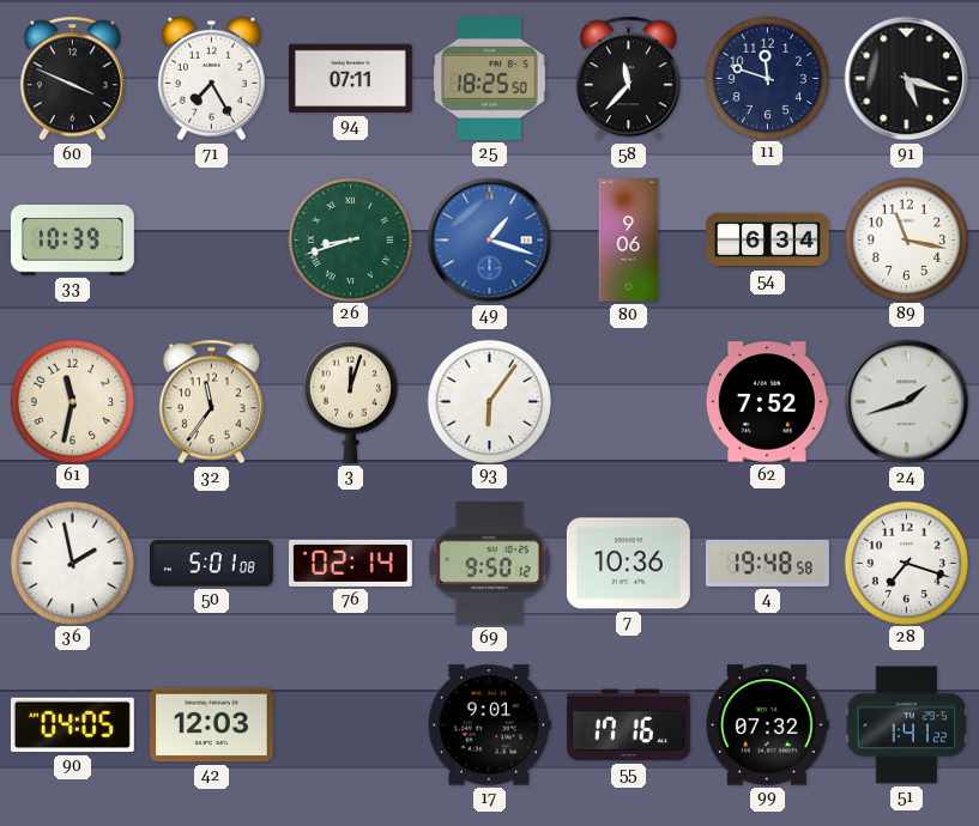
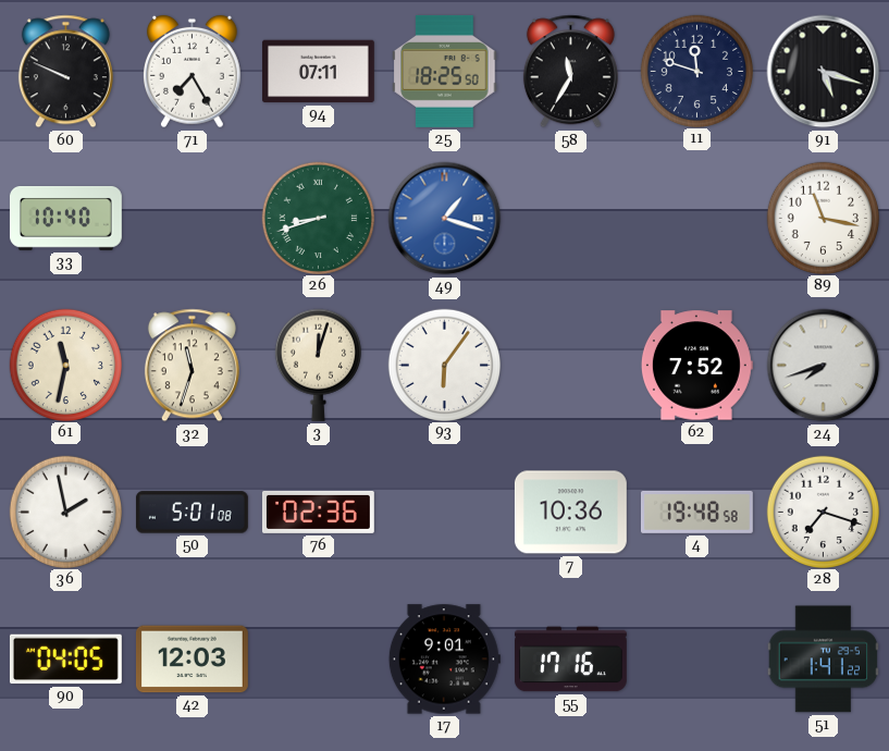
60: 3:49 -> 9:49
58: 11:37 -> 11:35
33: 10:39 -> 10:40
80: 9:06 -> none
54: 6:34 -> none
32: 11:36 -> 11:33
24: 1:42 -> 7:42
76: 02:14 -> 02:36
69: 9:50 -> none
99: 07:32 -> none
